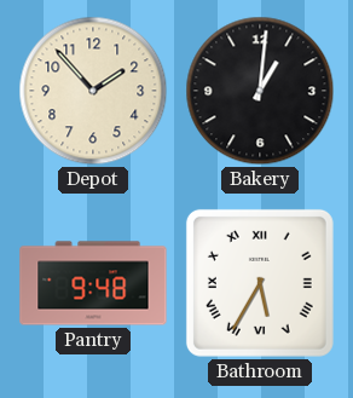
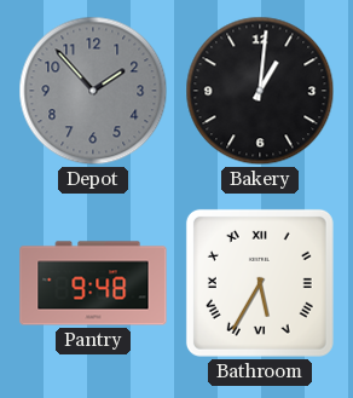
Depot dial: cream -> grey
